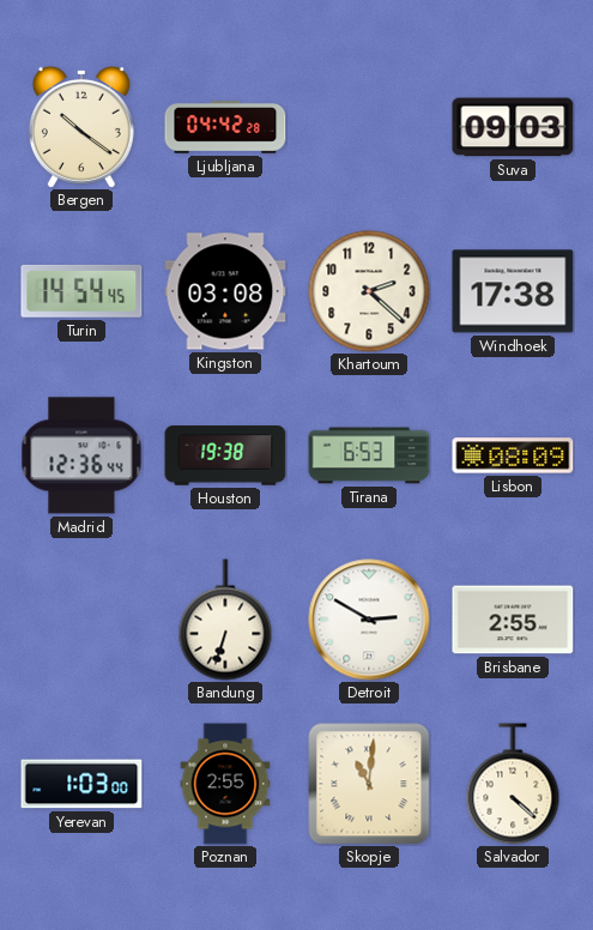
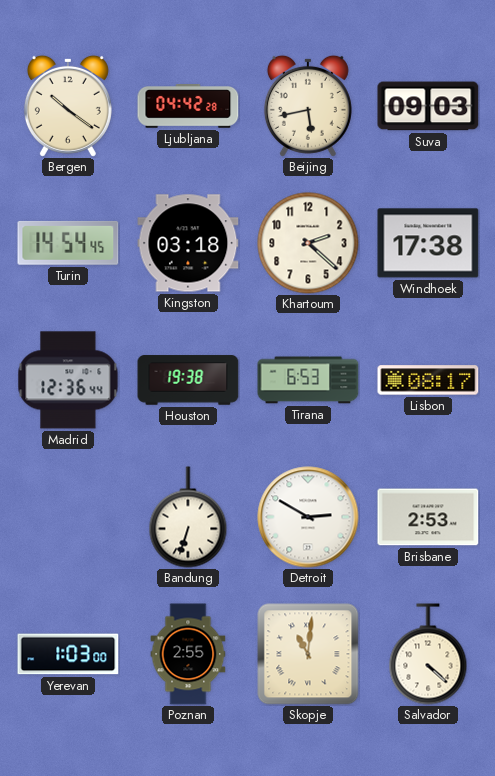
Beijing: none -> 5:43
Kingston: 03:08 -> 03:18
Lisbon: 08:09 -> 08:17
Brisbane: 2:55 -> 2:53
